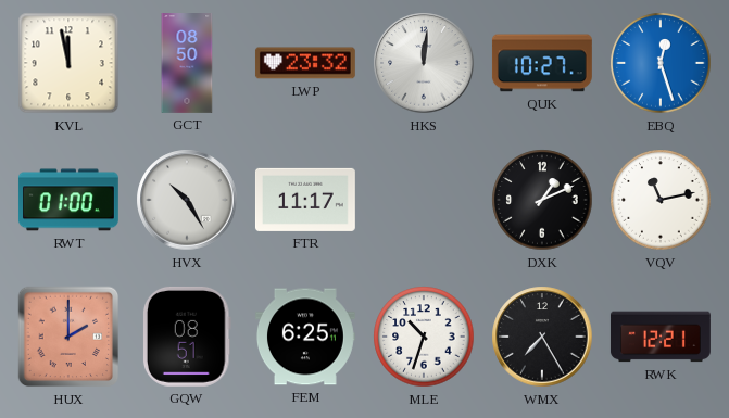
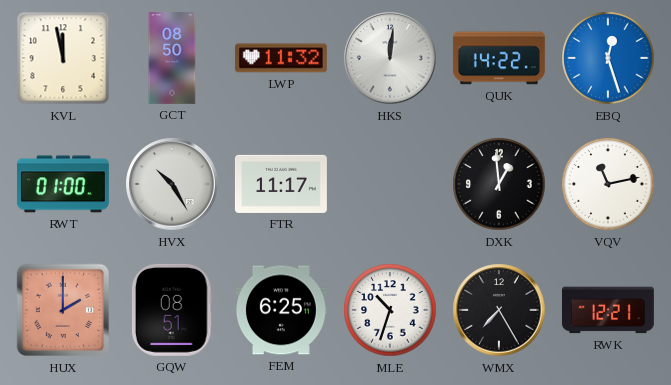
LWP: 23:32 -> 11:32
QUK: 10:27 -> 14:22
DXK: 1:11 -> 12:59
